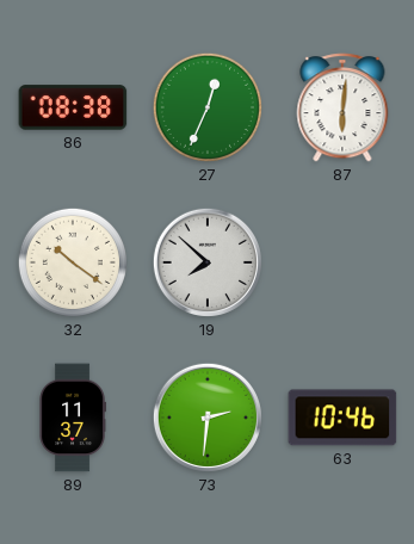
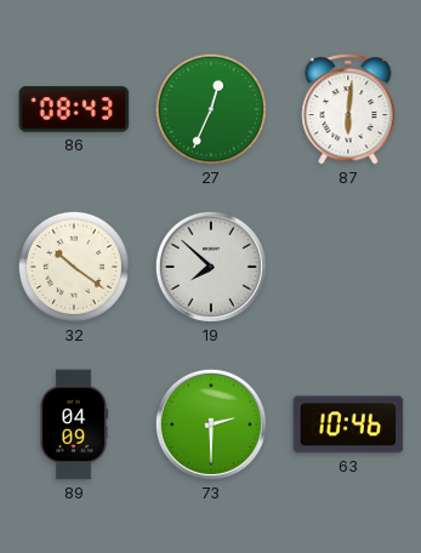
86: 08:38 -> 08:43
89: 11:37 -> 04:09
73: 2:31 -> 2:30
